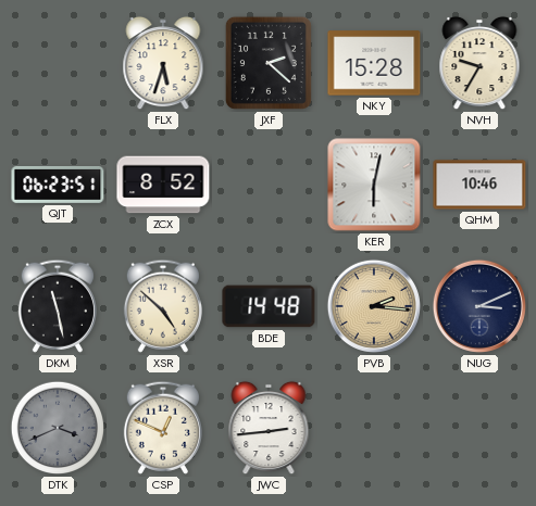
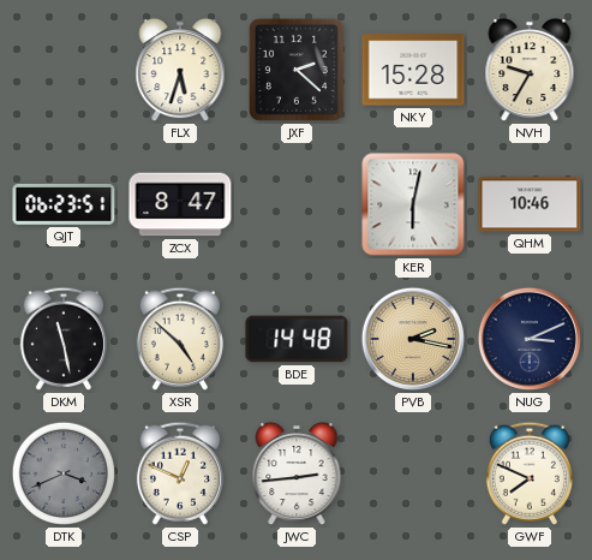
ZCX: 8:52 -> 8:47
PVB: 2:16 -> 2:17
GWF: none -> 7:49
